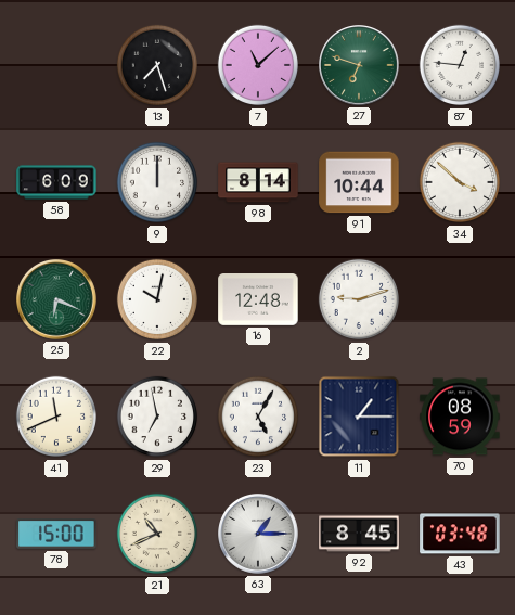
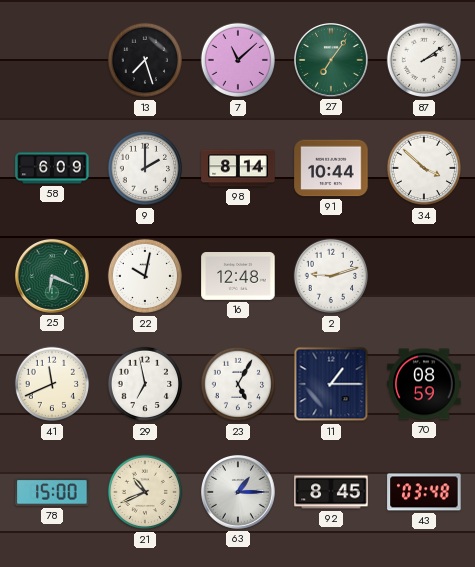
27: 6:48 -> 7:06
87: 12:46 -> 2:09
9: 12:00 -> 2:00
